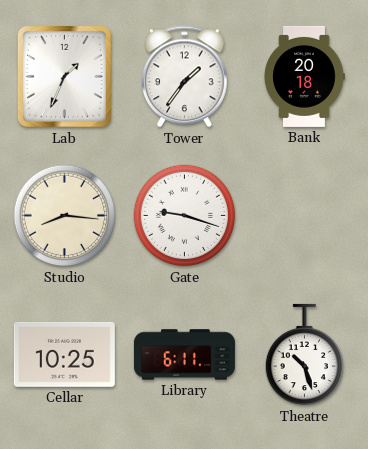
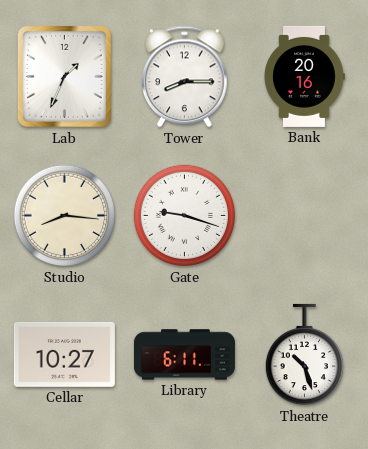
Tower: 1:36 -> 8:15
Bank: 20:18 -> 20:16
Cellar: 10:25 -> 10:27
